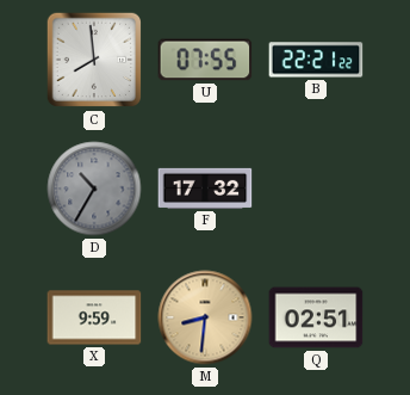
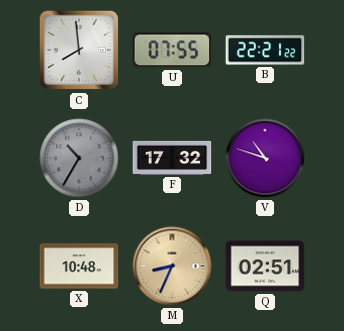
V: none -> 10:48
X: 9:59 -> 10:48
M: 8:31 -> 8:34
